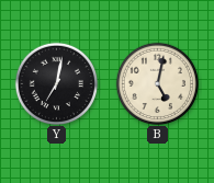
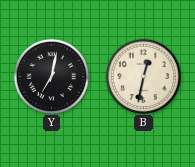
B: 5:02 -> 12:32
